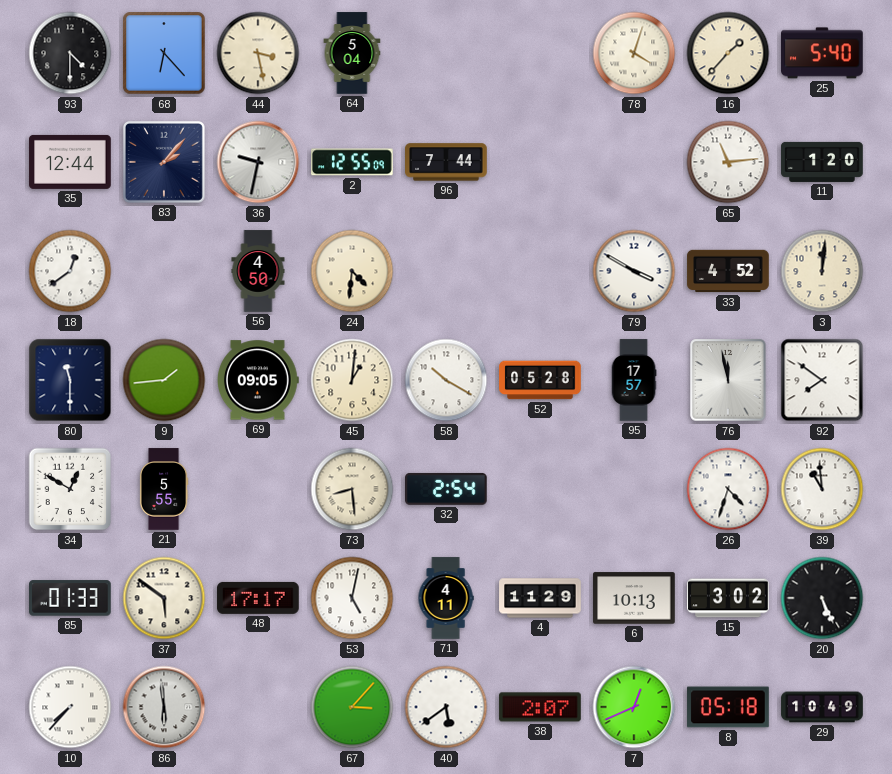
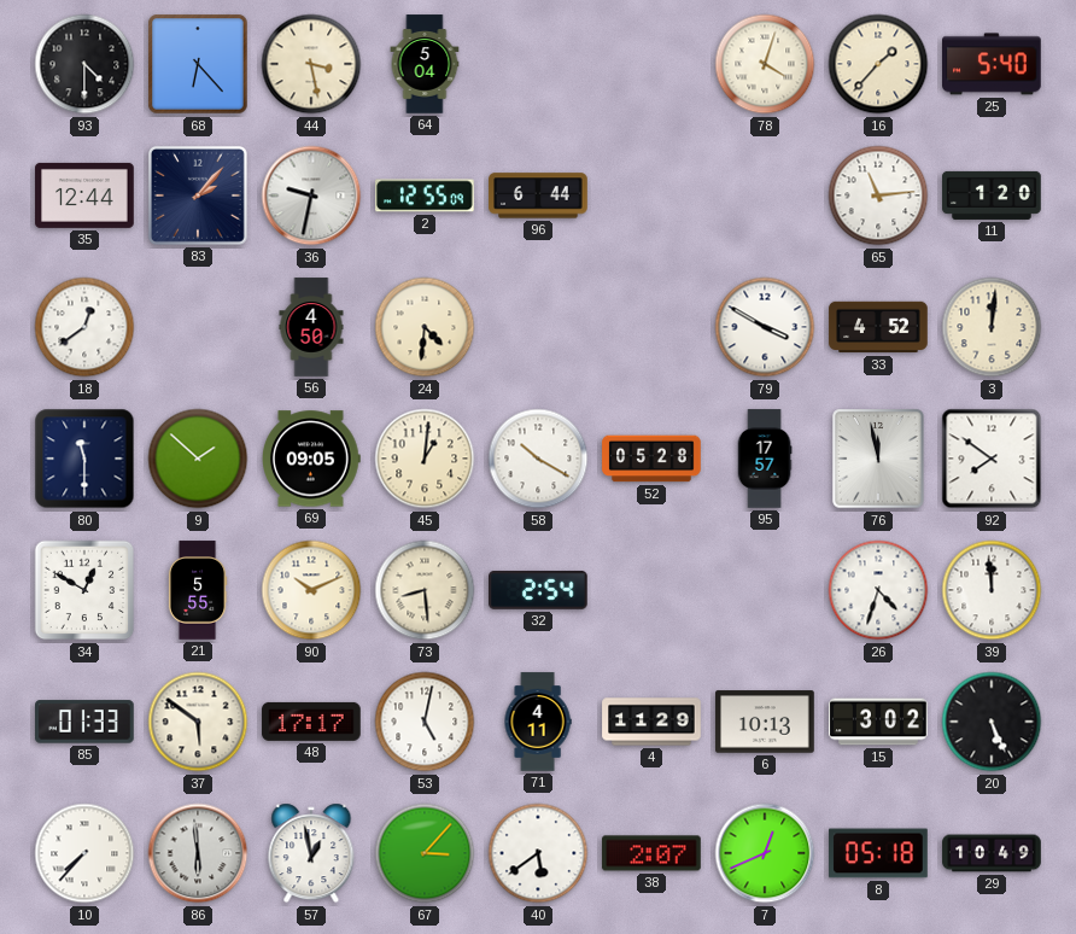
96: 7:44 -> 6:44
9: 1:44 -> 1:52
90: none -> 10:11
39: 10:59 -> 11:59
57: none -> 12:58
